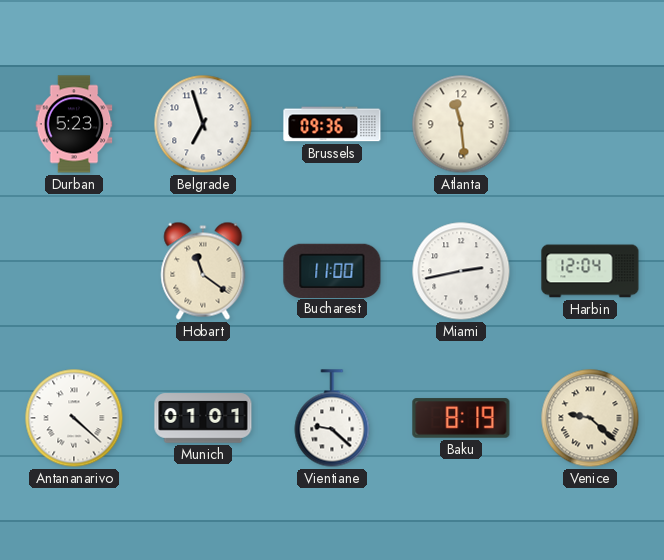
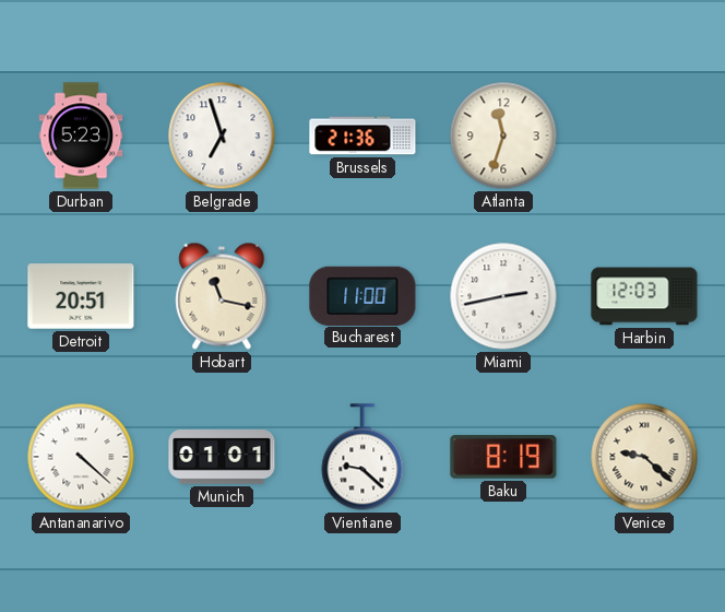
Brussels: 09:36 -> 21:36
Atlanta: 11:29 -> 11:33
Detroit: none -> 20:51
Hobart: 11:21 -> 11:17
Harbin: 12:04 -> 12:03
